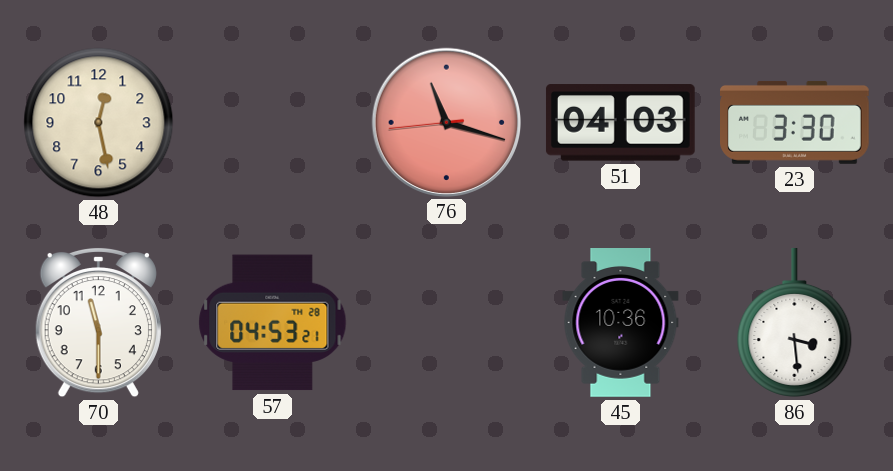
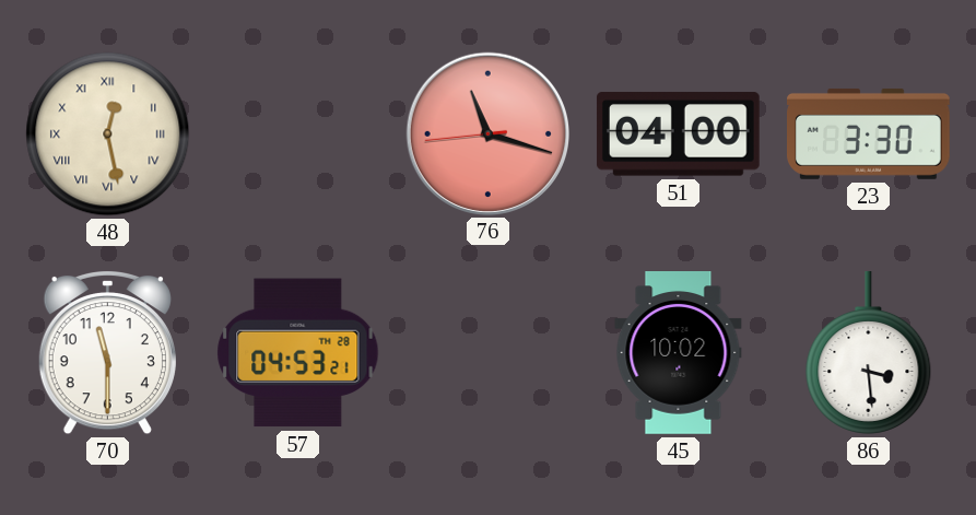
48 numerals: Arabic -> Roman
51: 04:03 -> 04:00
45: 10:36 -> 10:02
